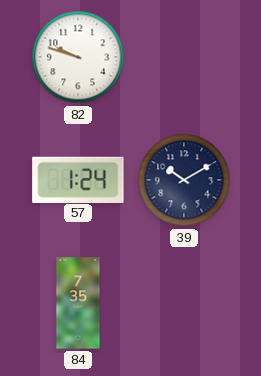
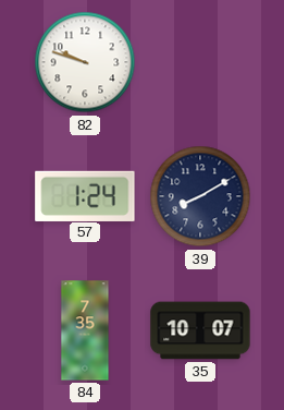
39: 10:10 -> 8:10
35: none -> 10:07
